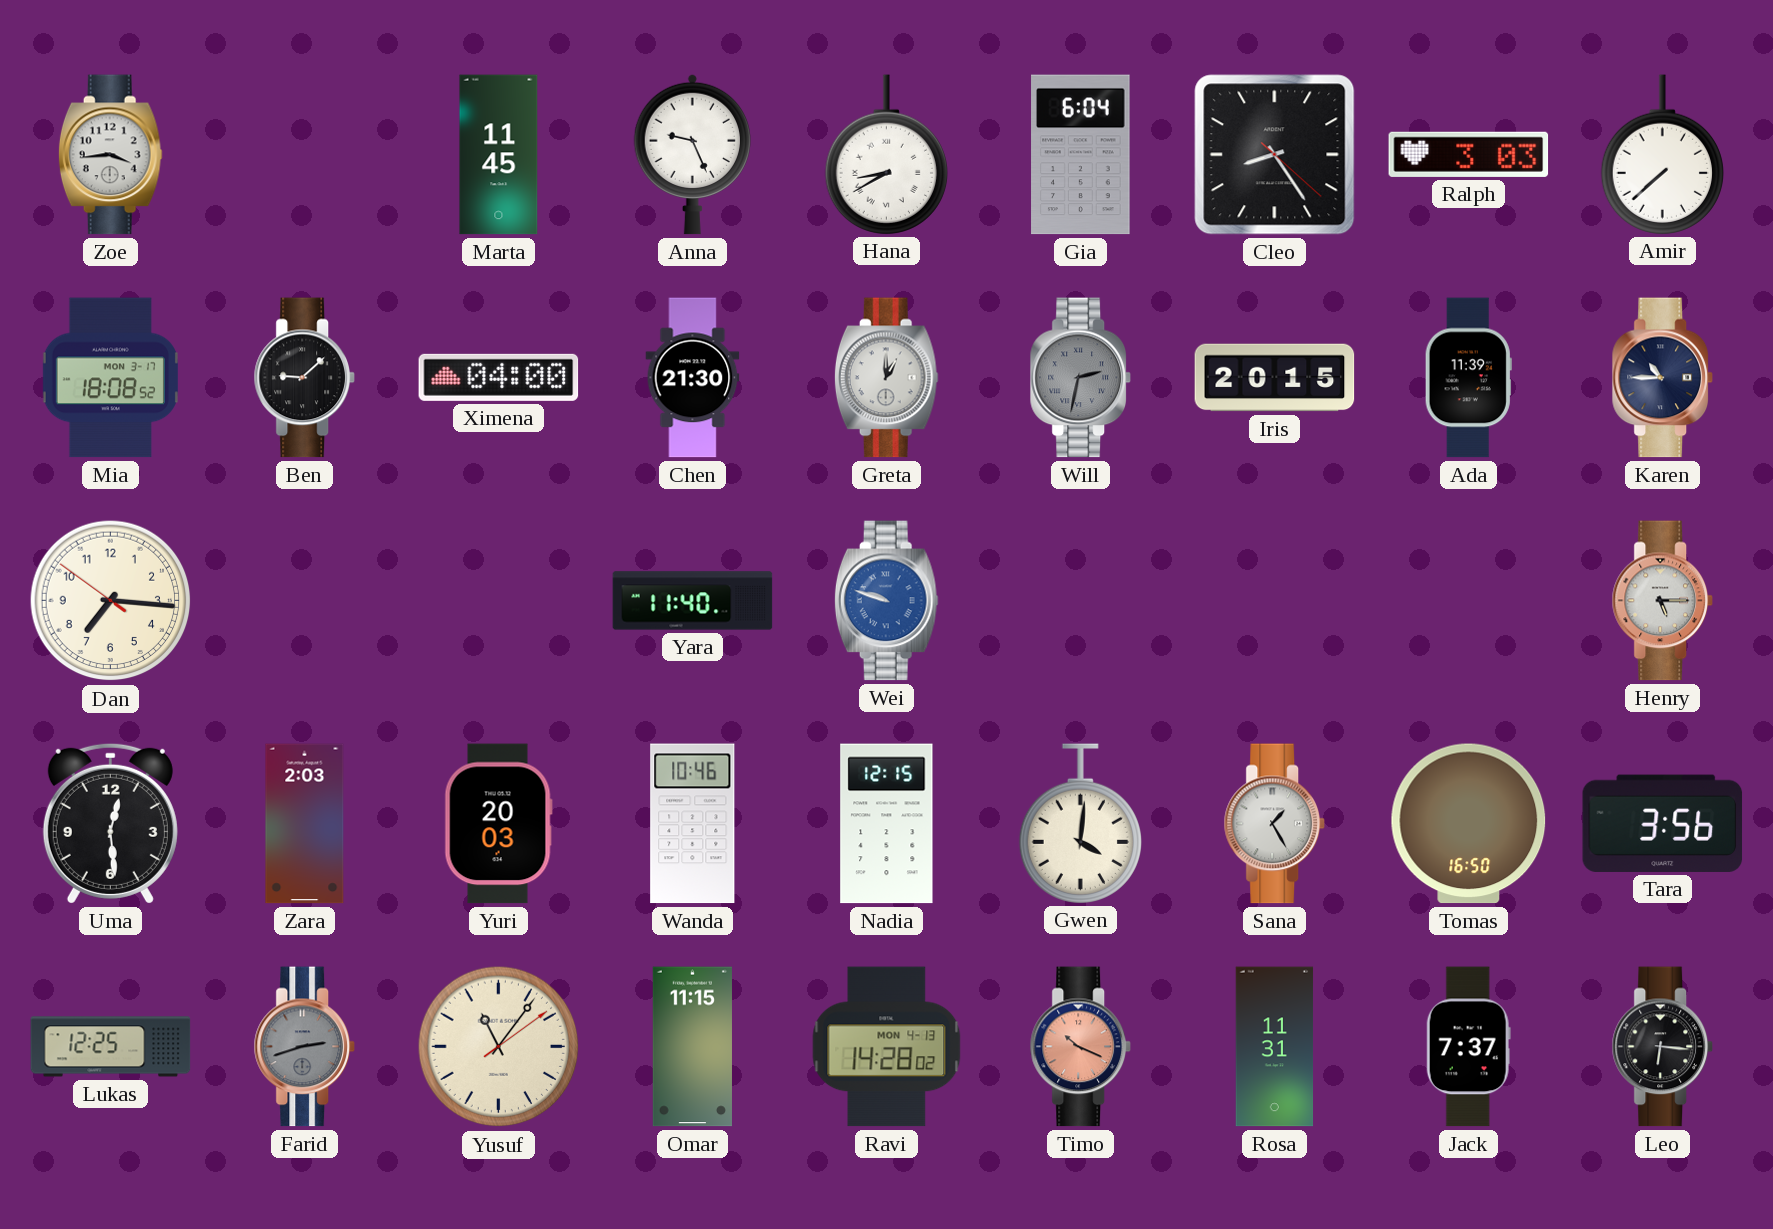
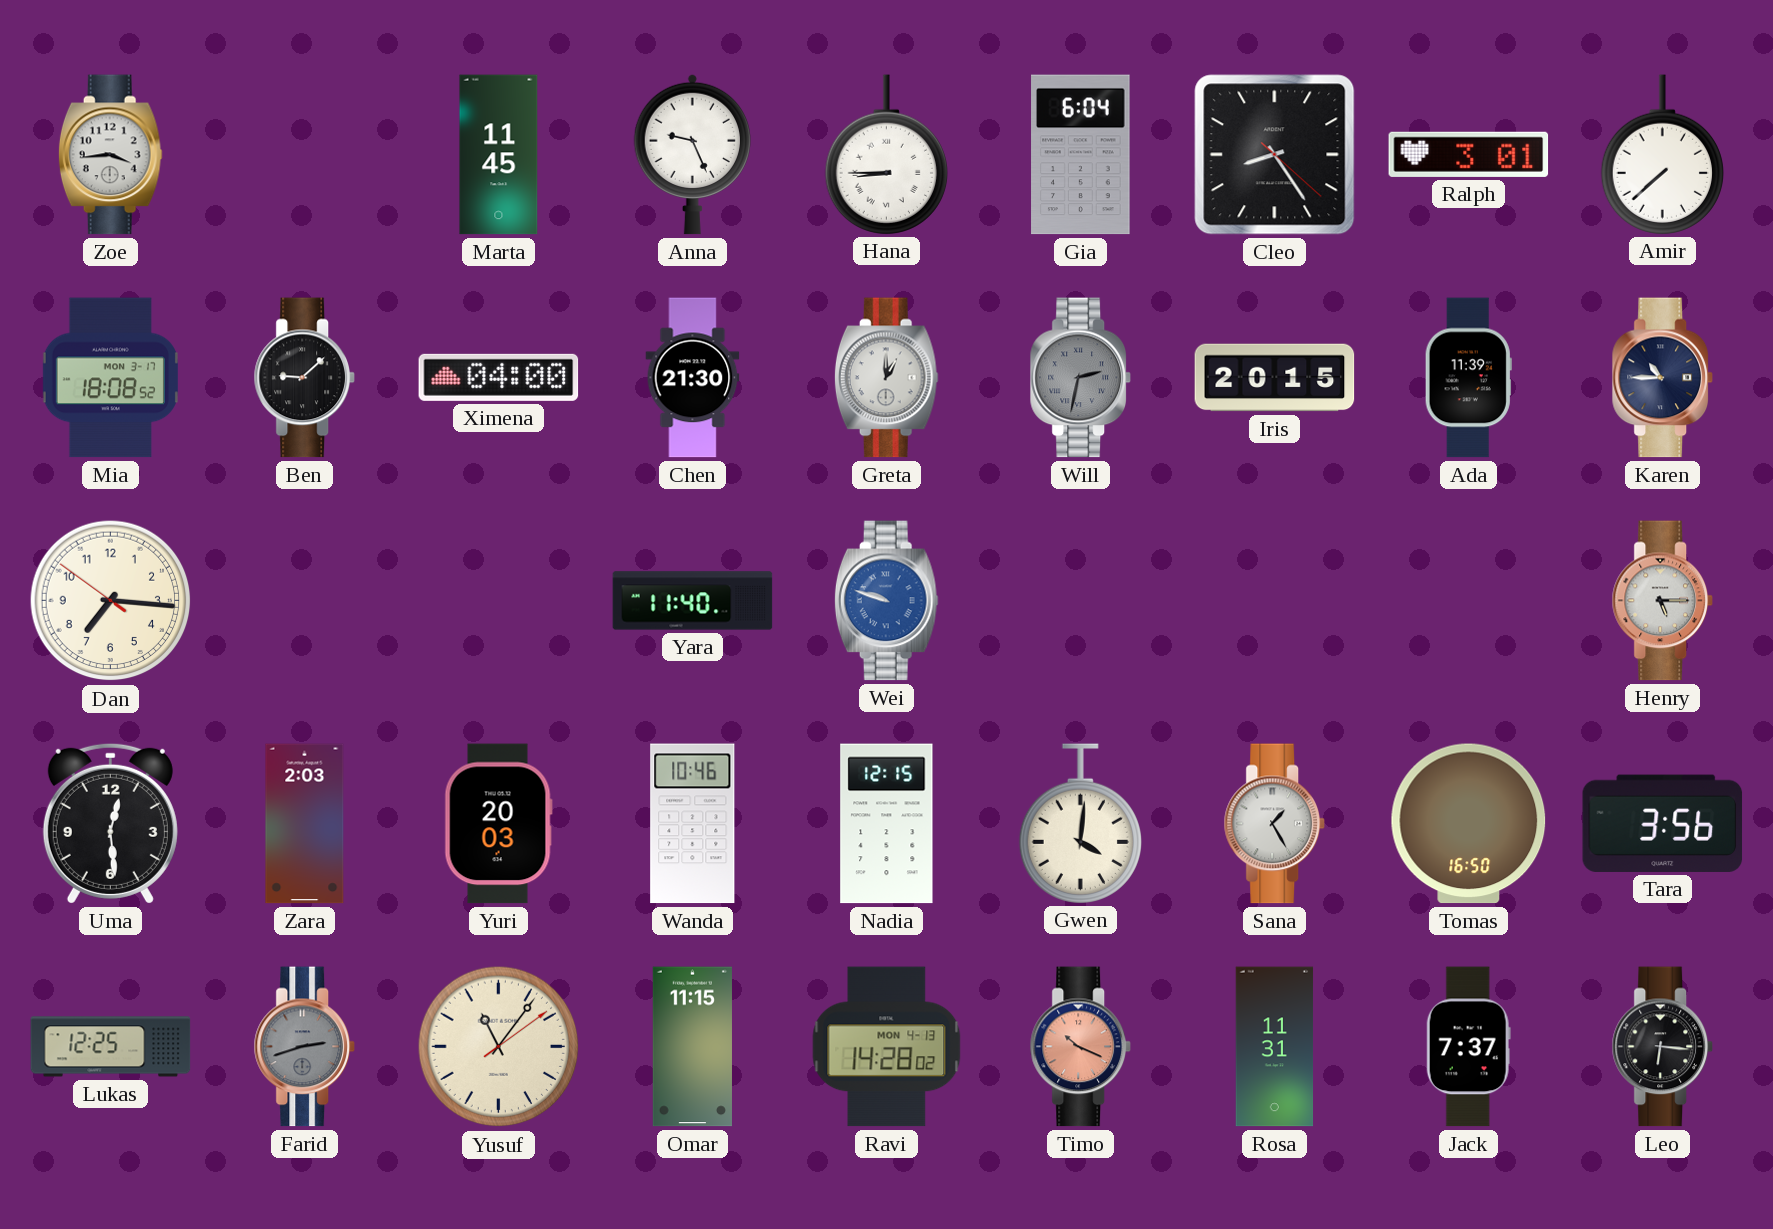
Hana: 8:40 -> 8:45
Ralph: 3:03 -> 3:01
